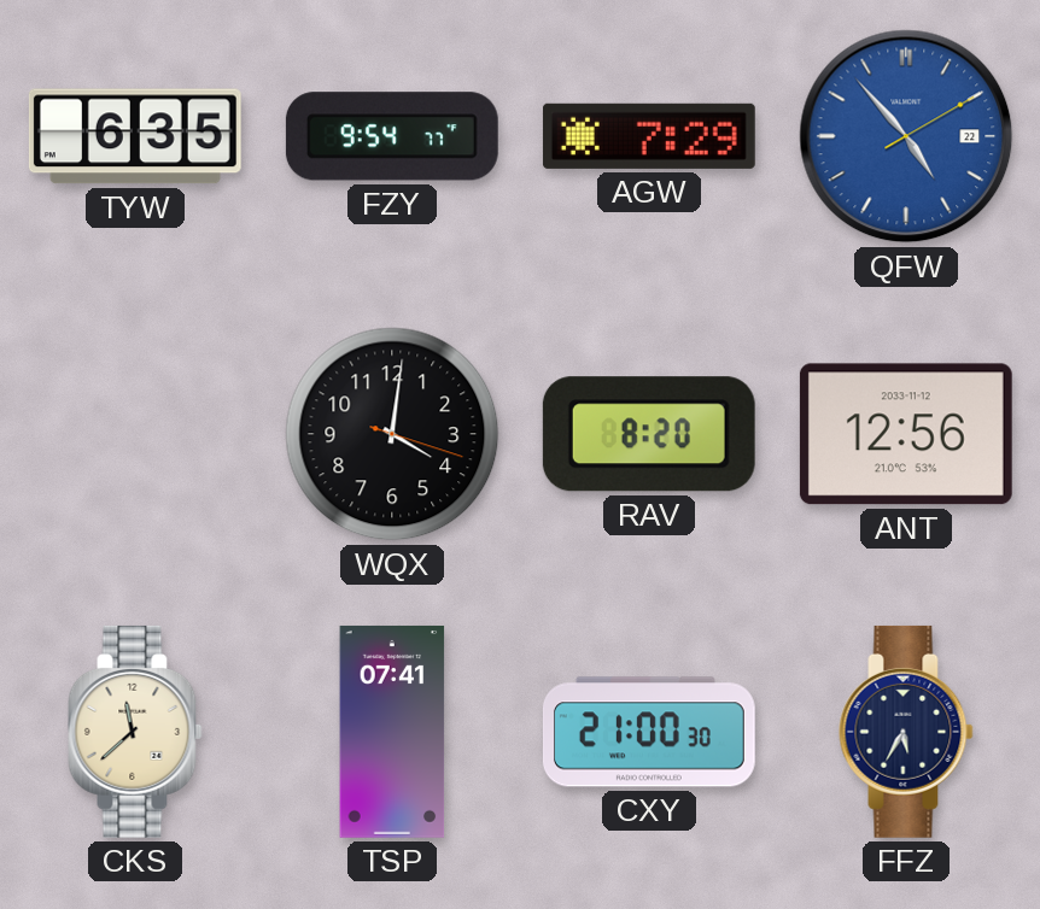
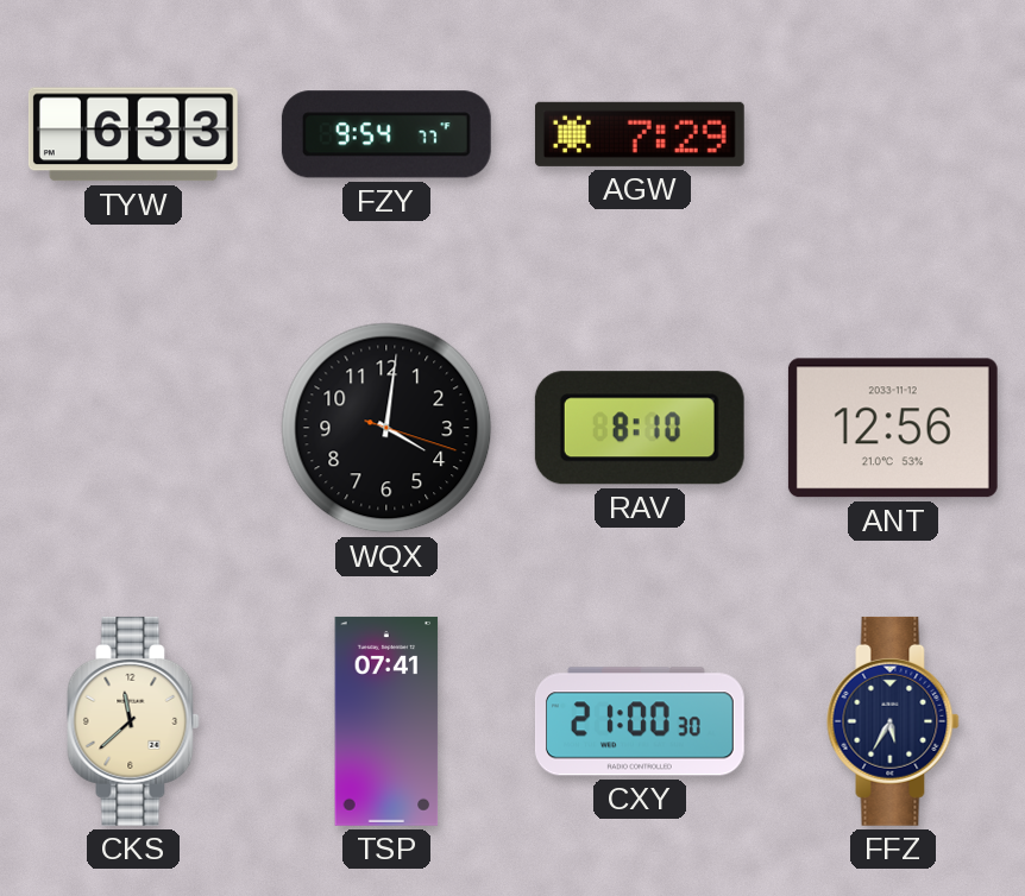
TYW: 6:35 -> 6:33
QFW: 4:53 -> none
RAV: 8:20 -> 8:10
